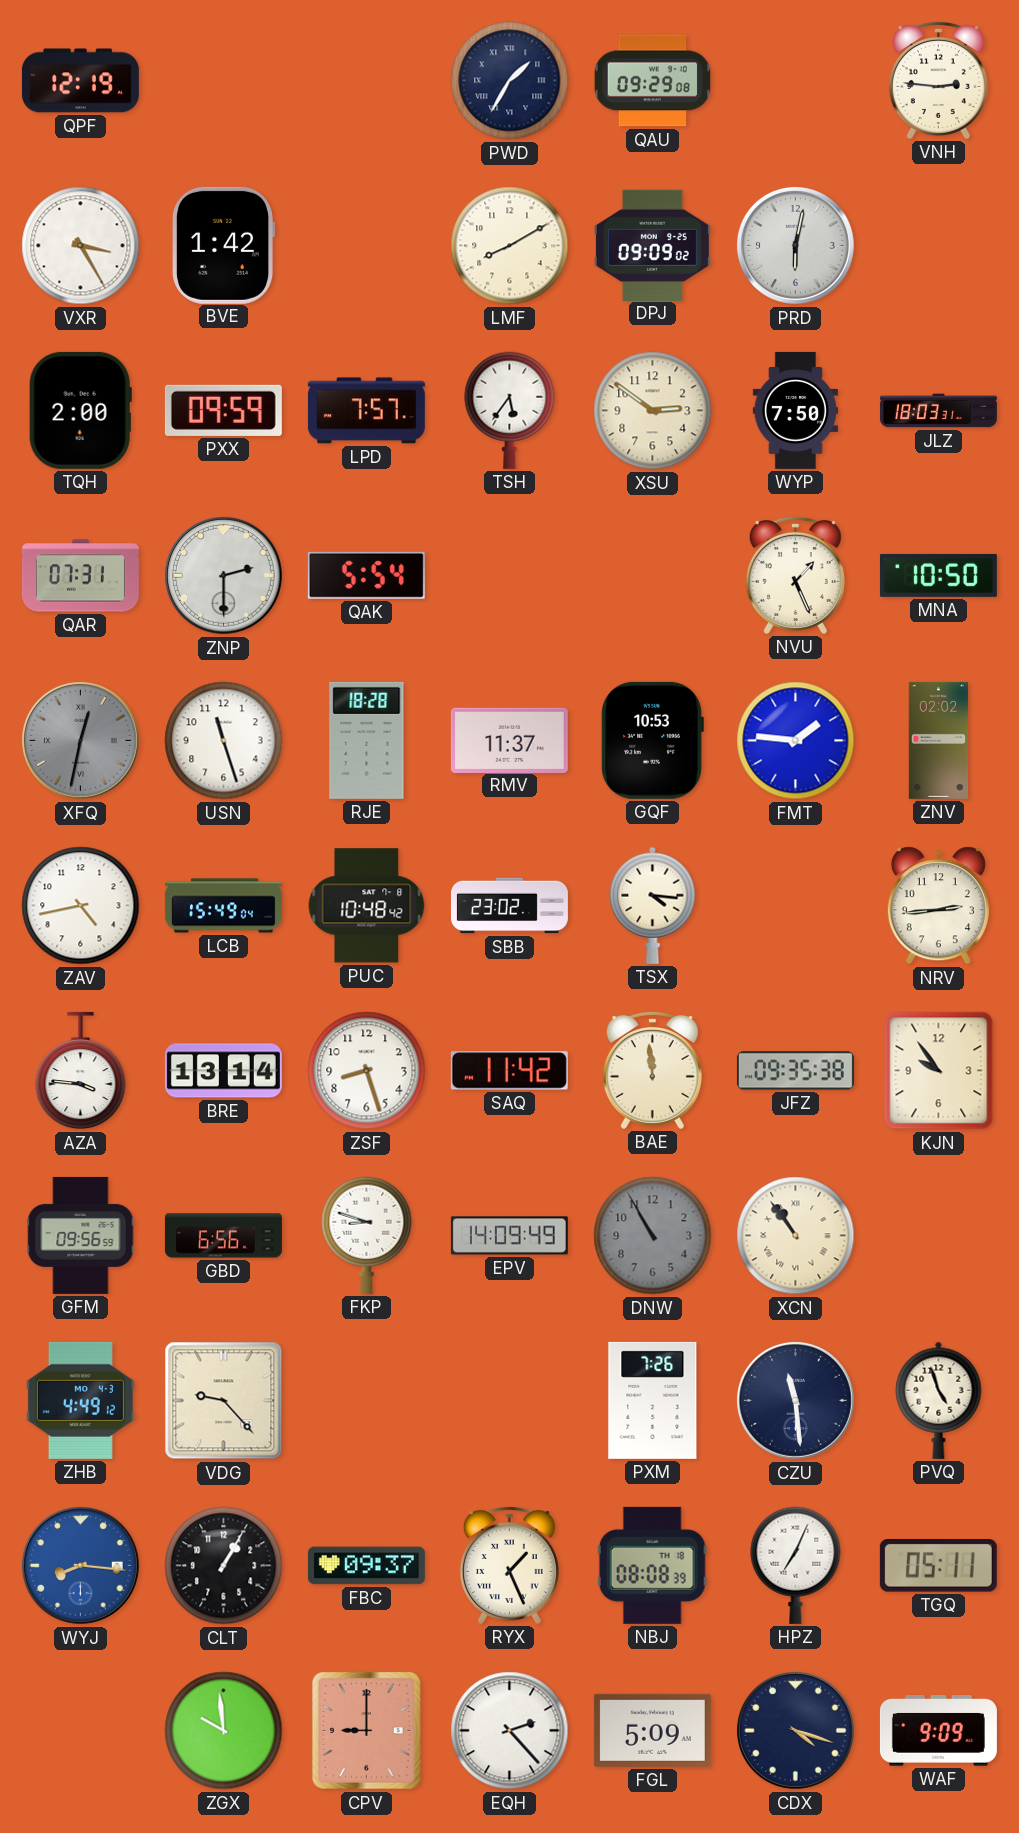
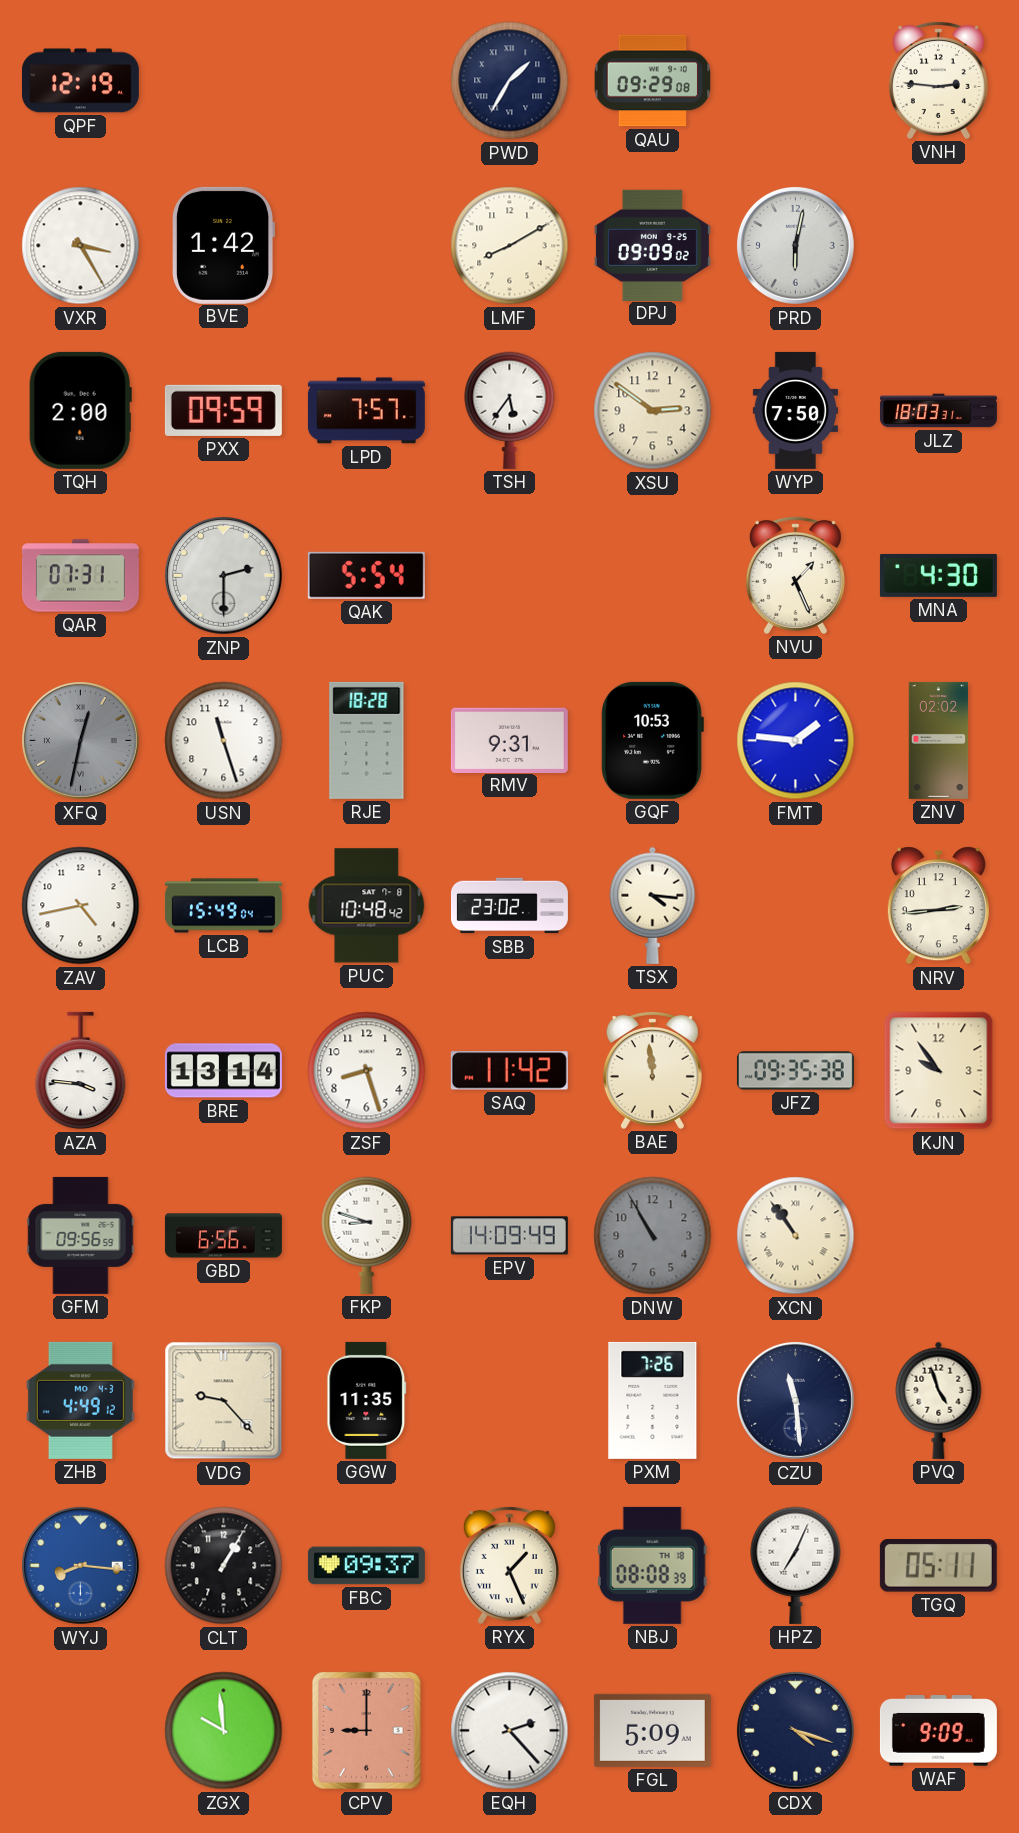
MNA: 10:50 -> 4:30
RMV: 11:37 -> 9:31
GGW: none -> 11:35
